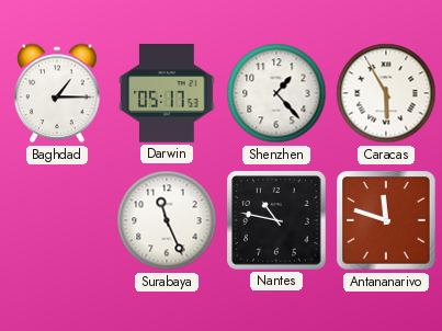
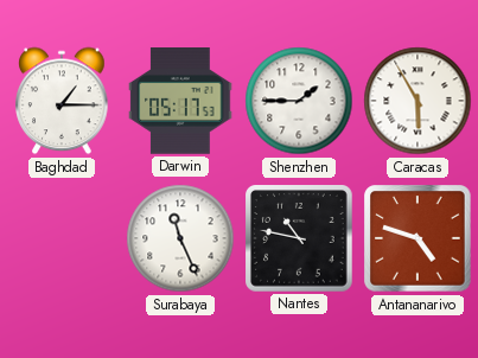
Shenzhen: 1:23 -> 1:45
Antananarivo: 11:48 -> 4:48
